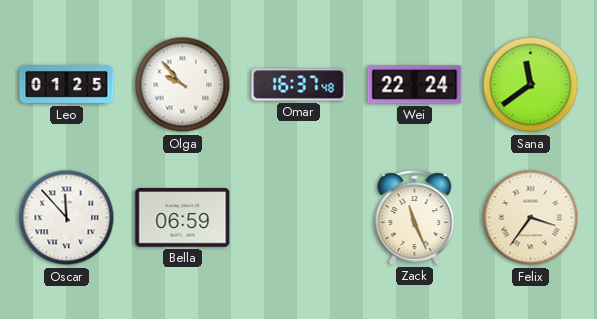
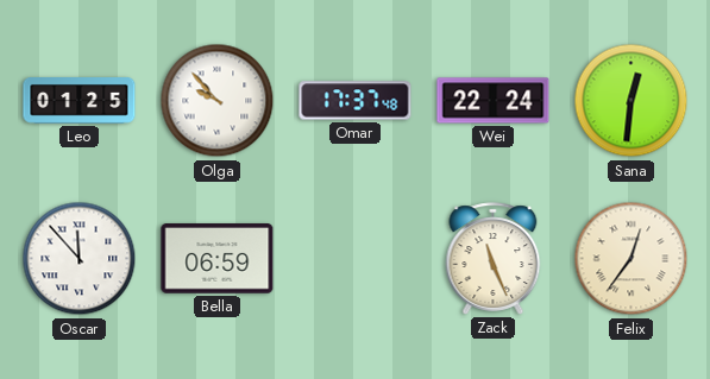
Omar: 16:37 -> 17:37
Sana: 11:39 -> 12:31
Felix: 3:36 -> 12:36
